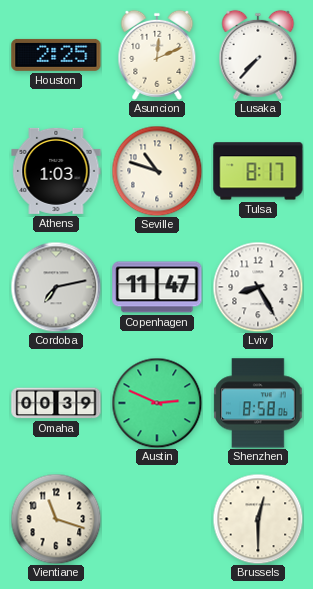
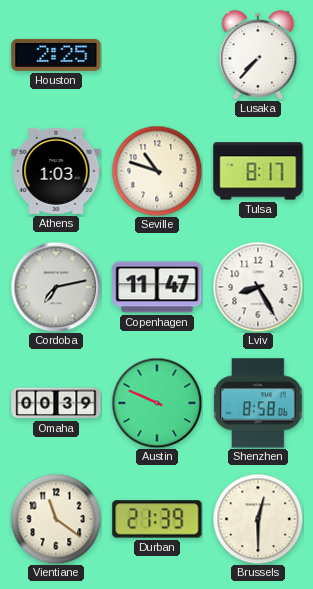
Asuncion: 12:11 -> none
Austin: 2:49 -> 9:49
Vientiane: 11:18 -> 11:21
Durban: none -> 21:39
